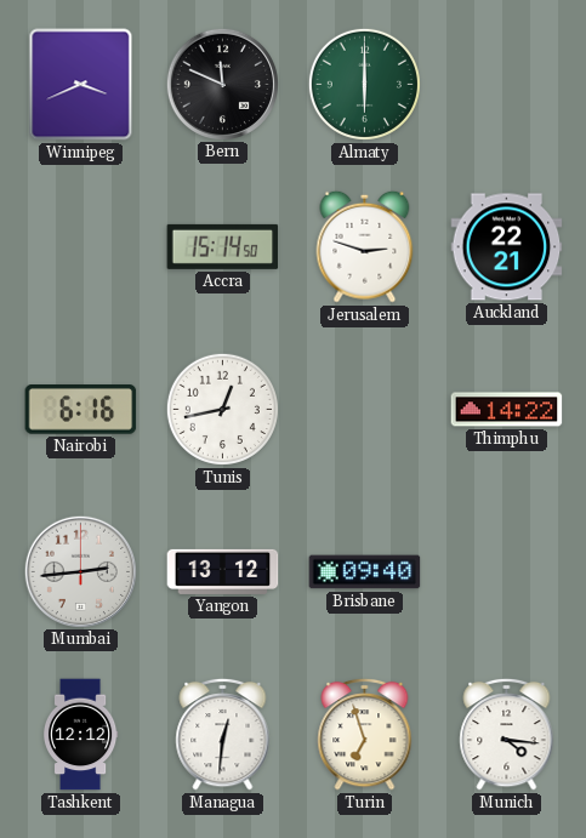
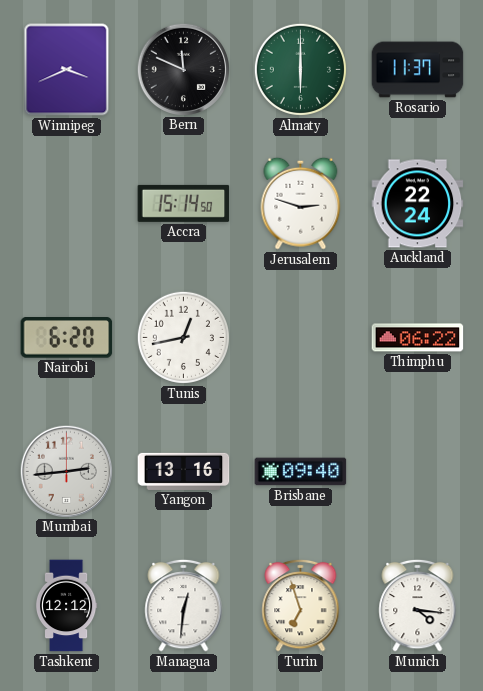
Rosario: none -> 11:37
Auckland: 22:21 -> 22:24
Nairobi: 6:16 -> 6:20
Thimphu: 14:22 -> 06:22
Yangon: 13:12 -> 13:16
